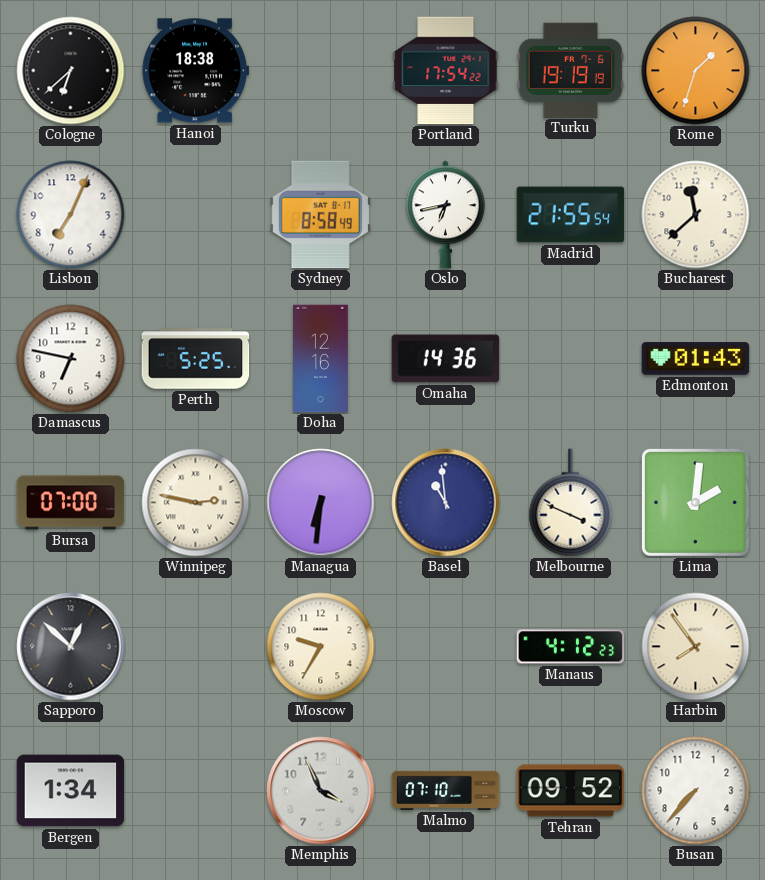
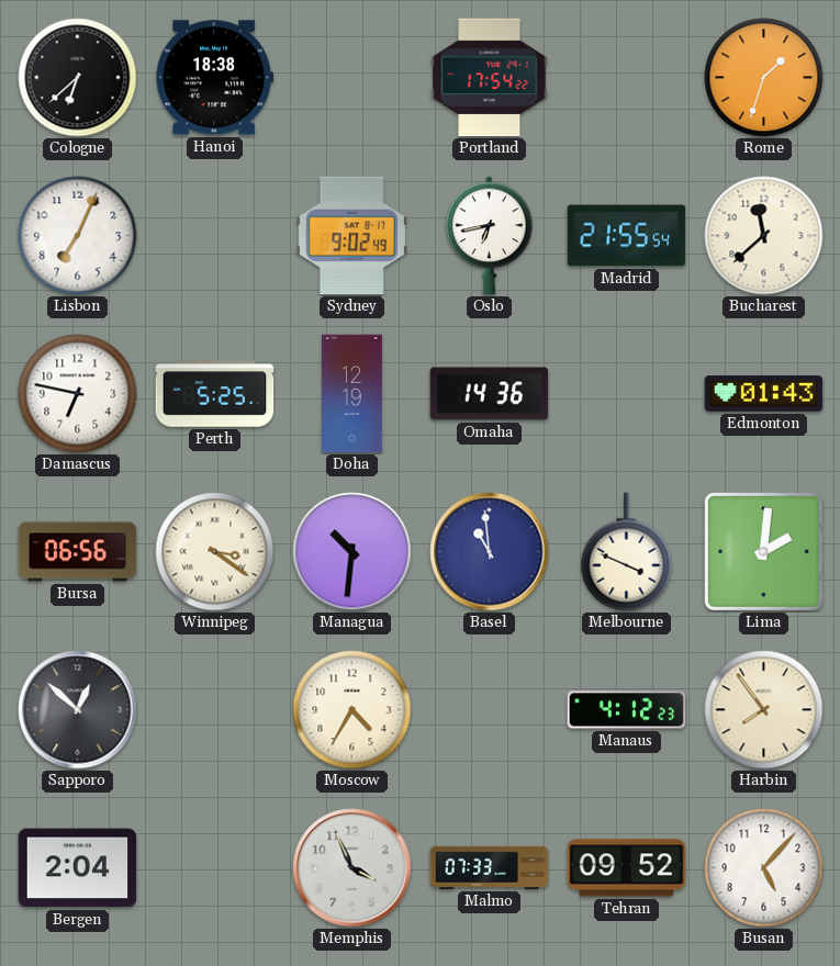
Turku: 19:19 -> none
Sydney: 8:58 -> 9:02
Doha: 12:16 -> 12:19
Bursa: 07:00 -> 06:56
Winnipeg: 2:47 -> 3:21
Managua: 6:31 -> 10:31
Moscow: 9:35 -> 4:35
Bergen: 1:34 -> 2:04
Malmo: 07:10 -> 07:33
Busan: 7:37 -> 5:07
